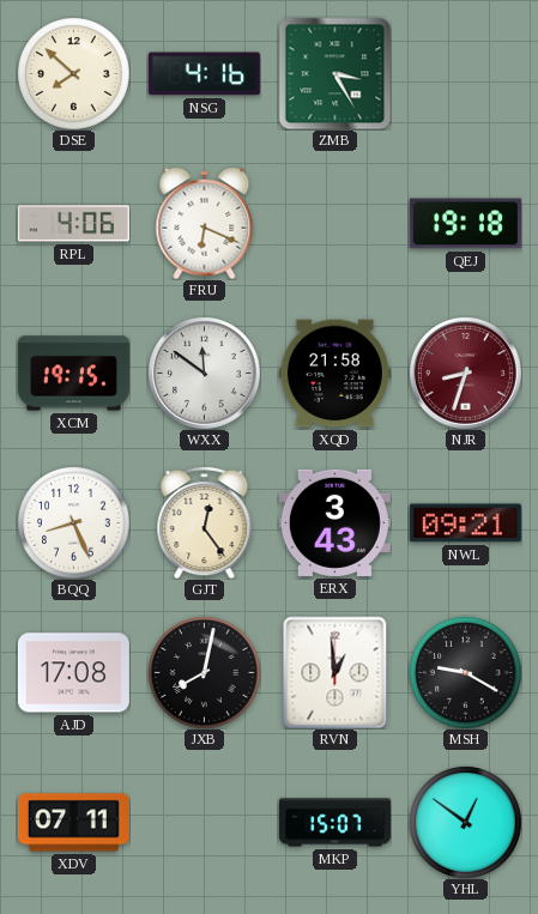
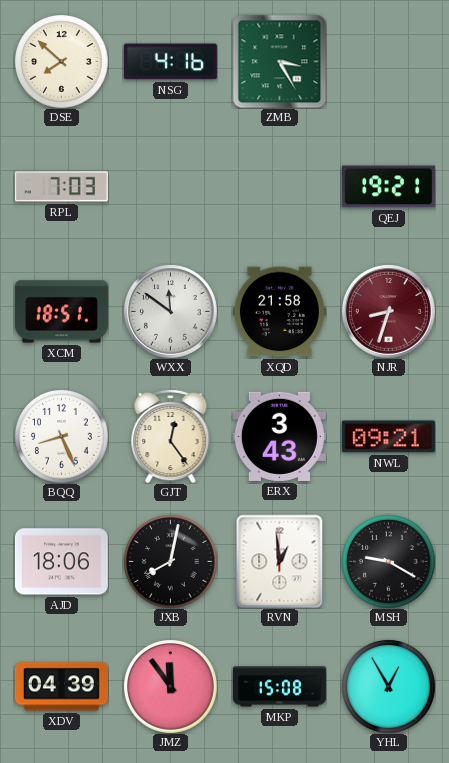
RPL: 4:06 -> 7:03
FRU: 6:19 -> none
QEJ: 19:18 -> 19:21
XCM: 19:15 -> 18:51
AJD: 17:08 -> 18:06
XDV: 07:11 -> 04:39
JMZ: none -> 11:54
MKP: 15:07 -> 15:08
YHL: 12:51 -> 12:55
